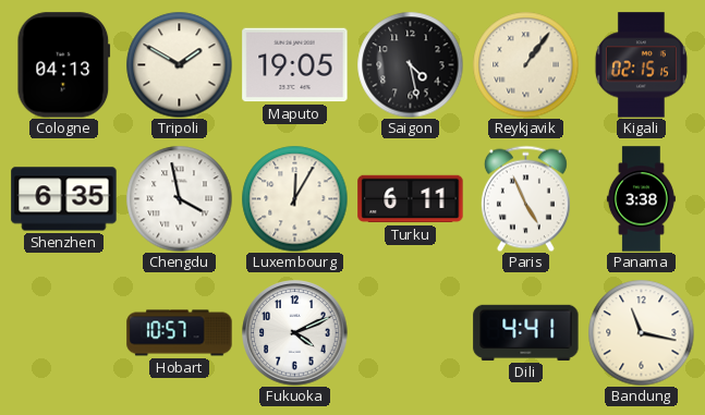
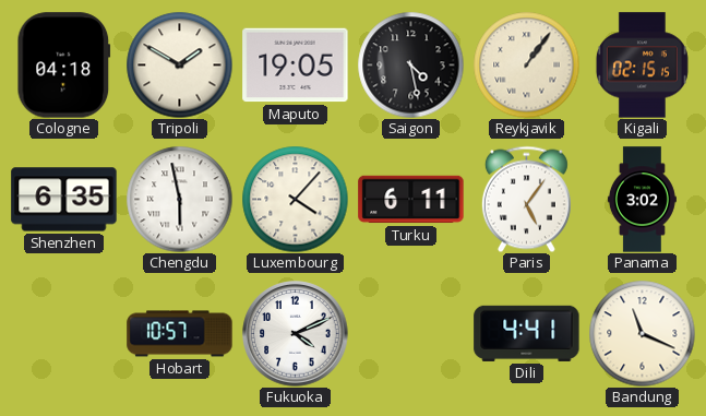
Cologne: 04:13 -> 04:18
Chengdu: 3:58 -> 5:58
Luxembourg: 12:05 -> 4:07
Paris: 4:56 -> 5:06
Panama: 3:38 -> 3:02
Bandung: 11:17 -> 11:19
